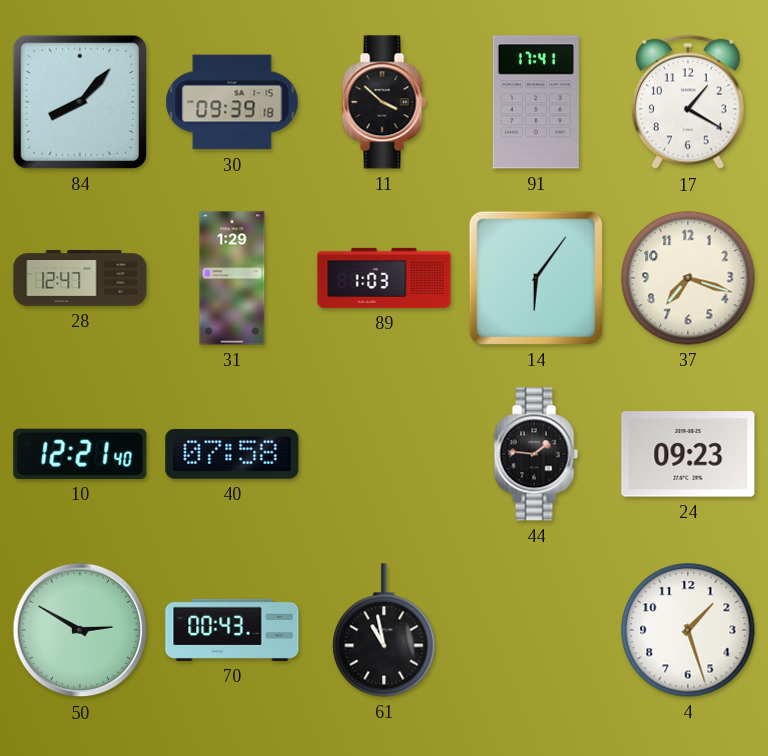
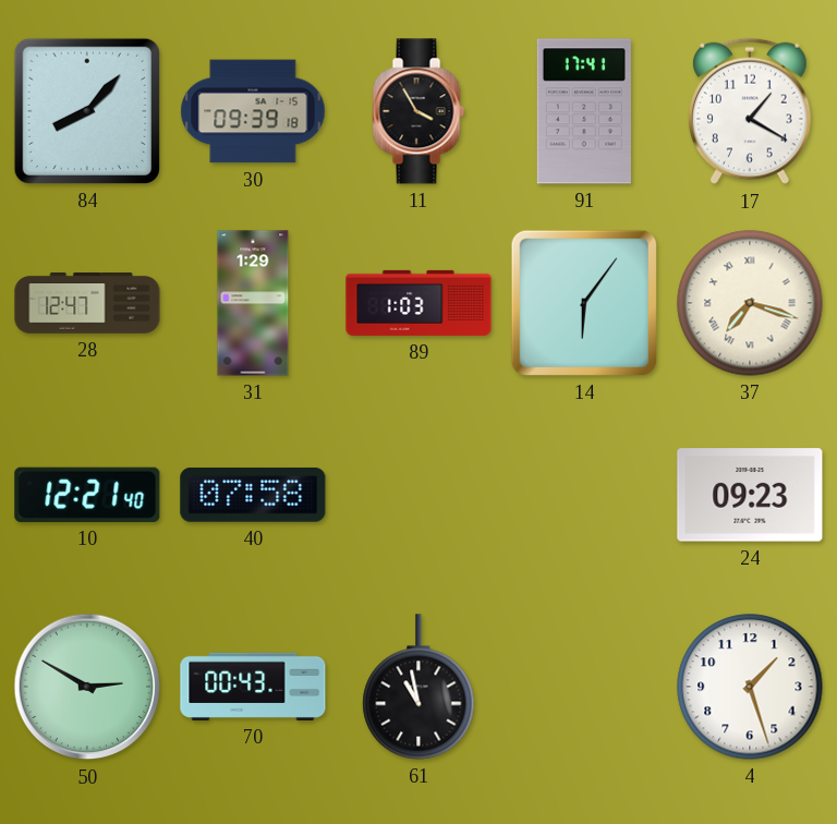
11: 3:52 -> 3:55
37 numerals: Arabic -> Roman
44: 1:46 -> none
